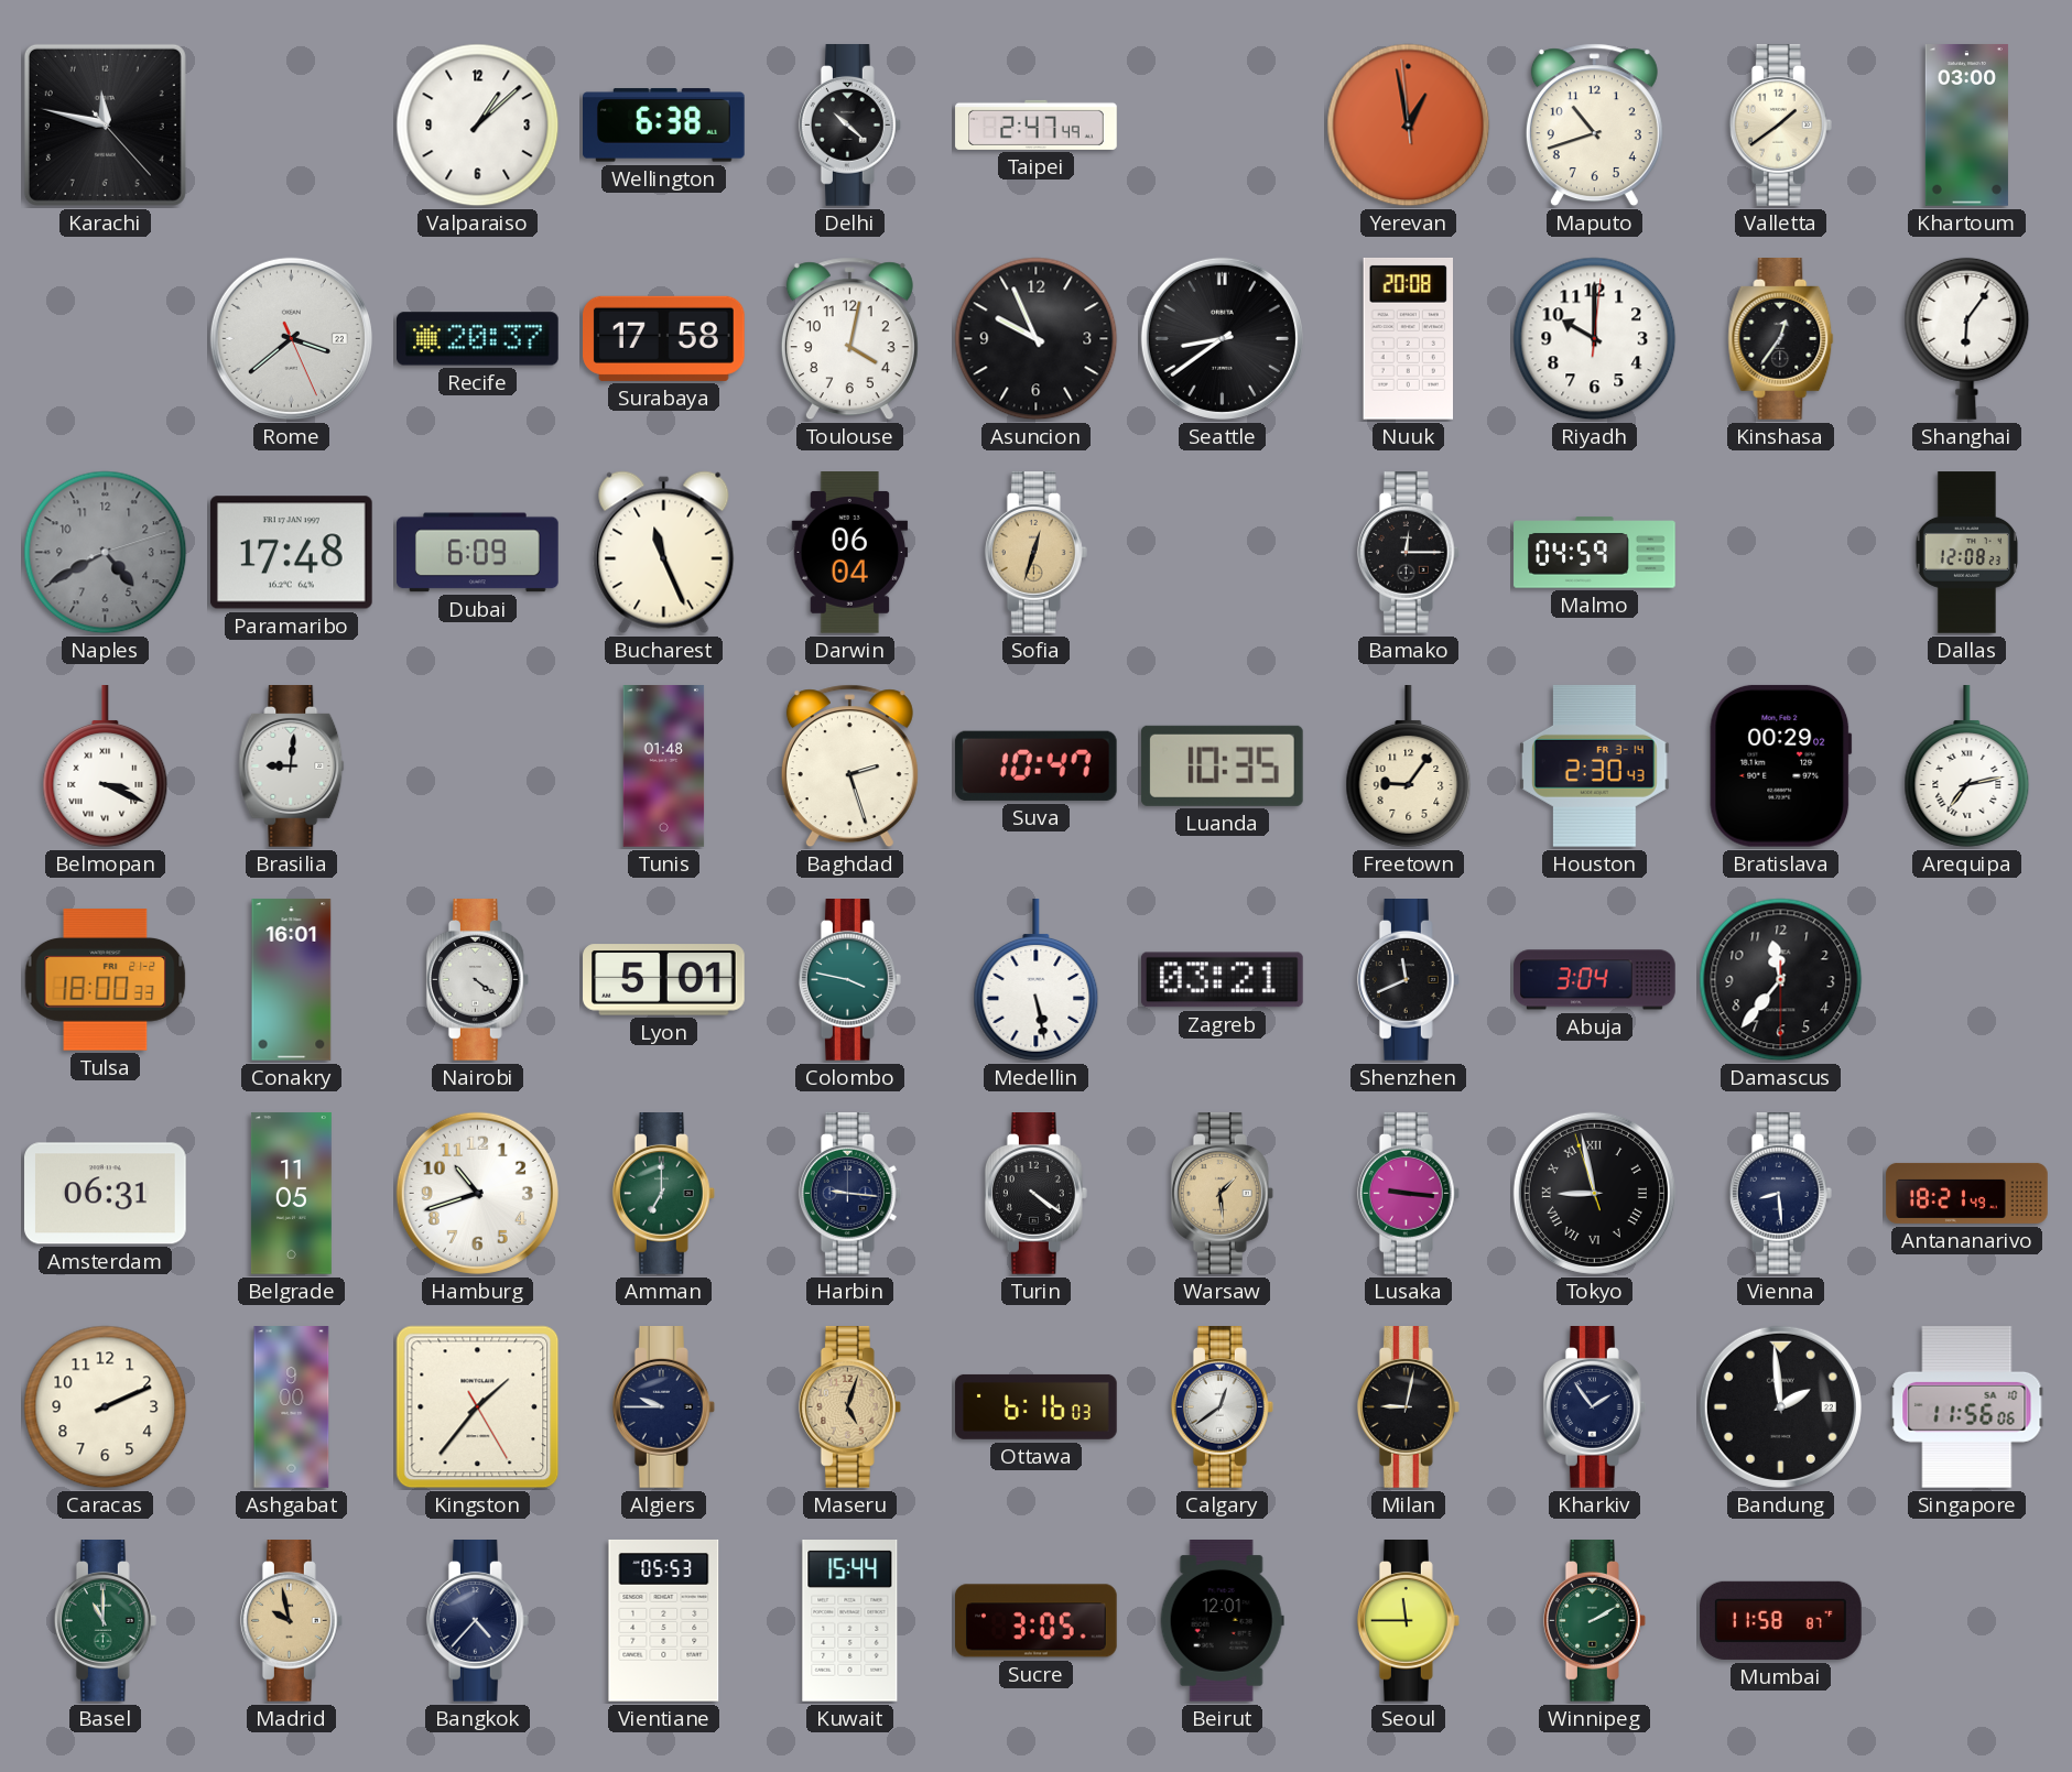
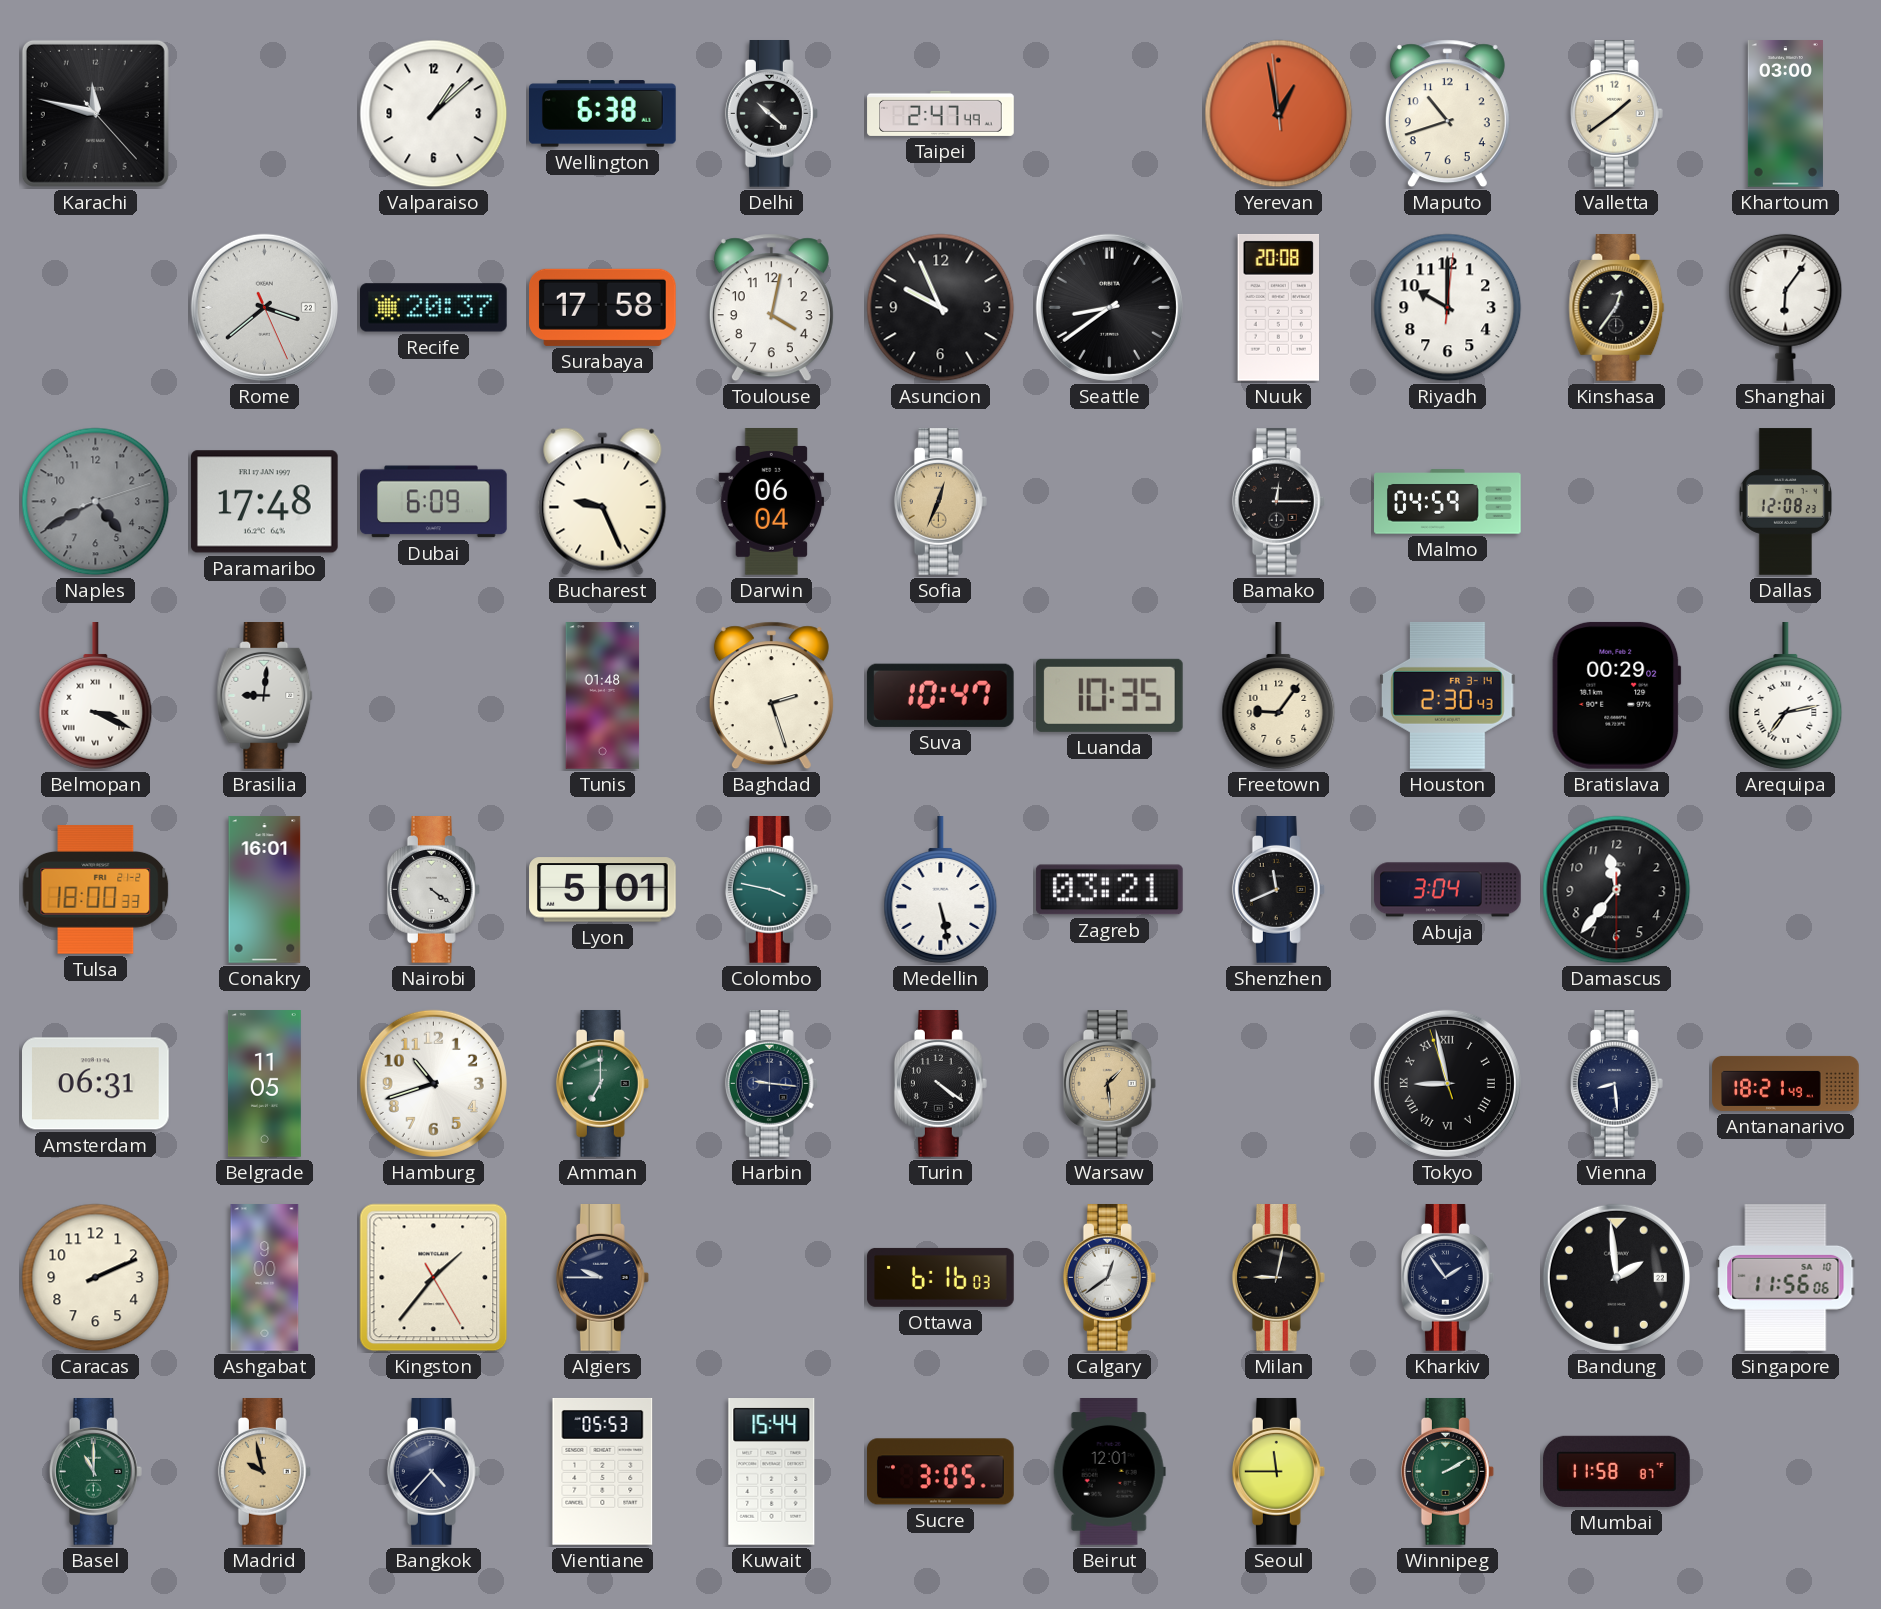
Bucharest: 11:26 -> 9:26
Sofia: 12:33 -> 12:34
Lusaka: 9:16 -> none
Maseru: 5:03 -> none
